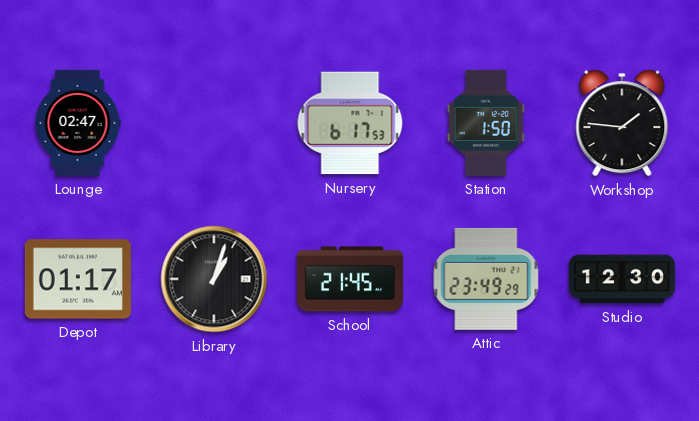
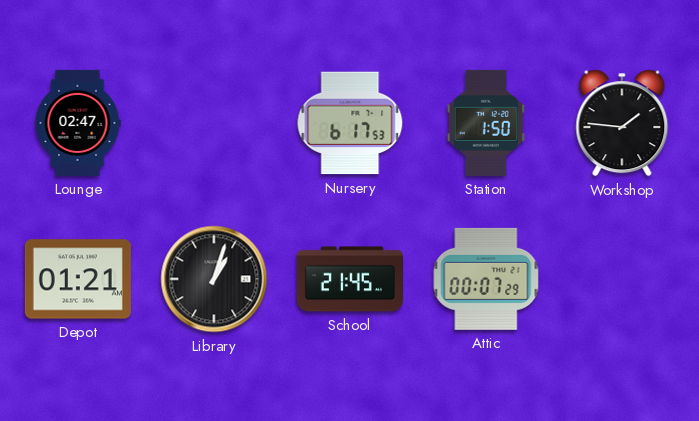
Depot: 01:17 -> 01:21
Attic: 23:49 -> 00:07
Studio: 12:30 -> none
